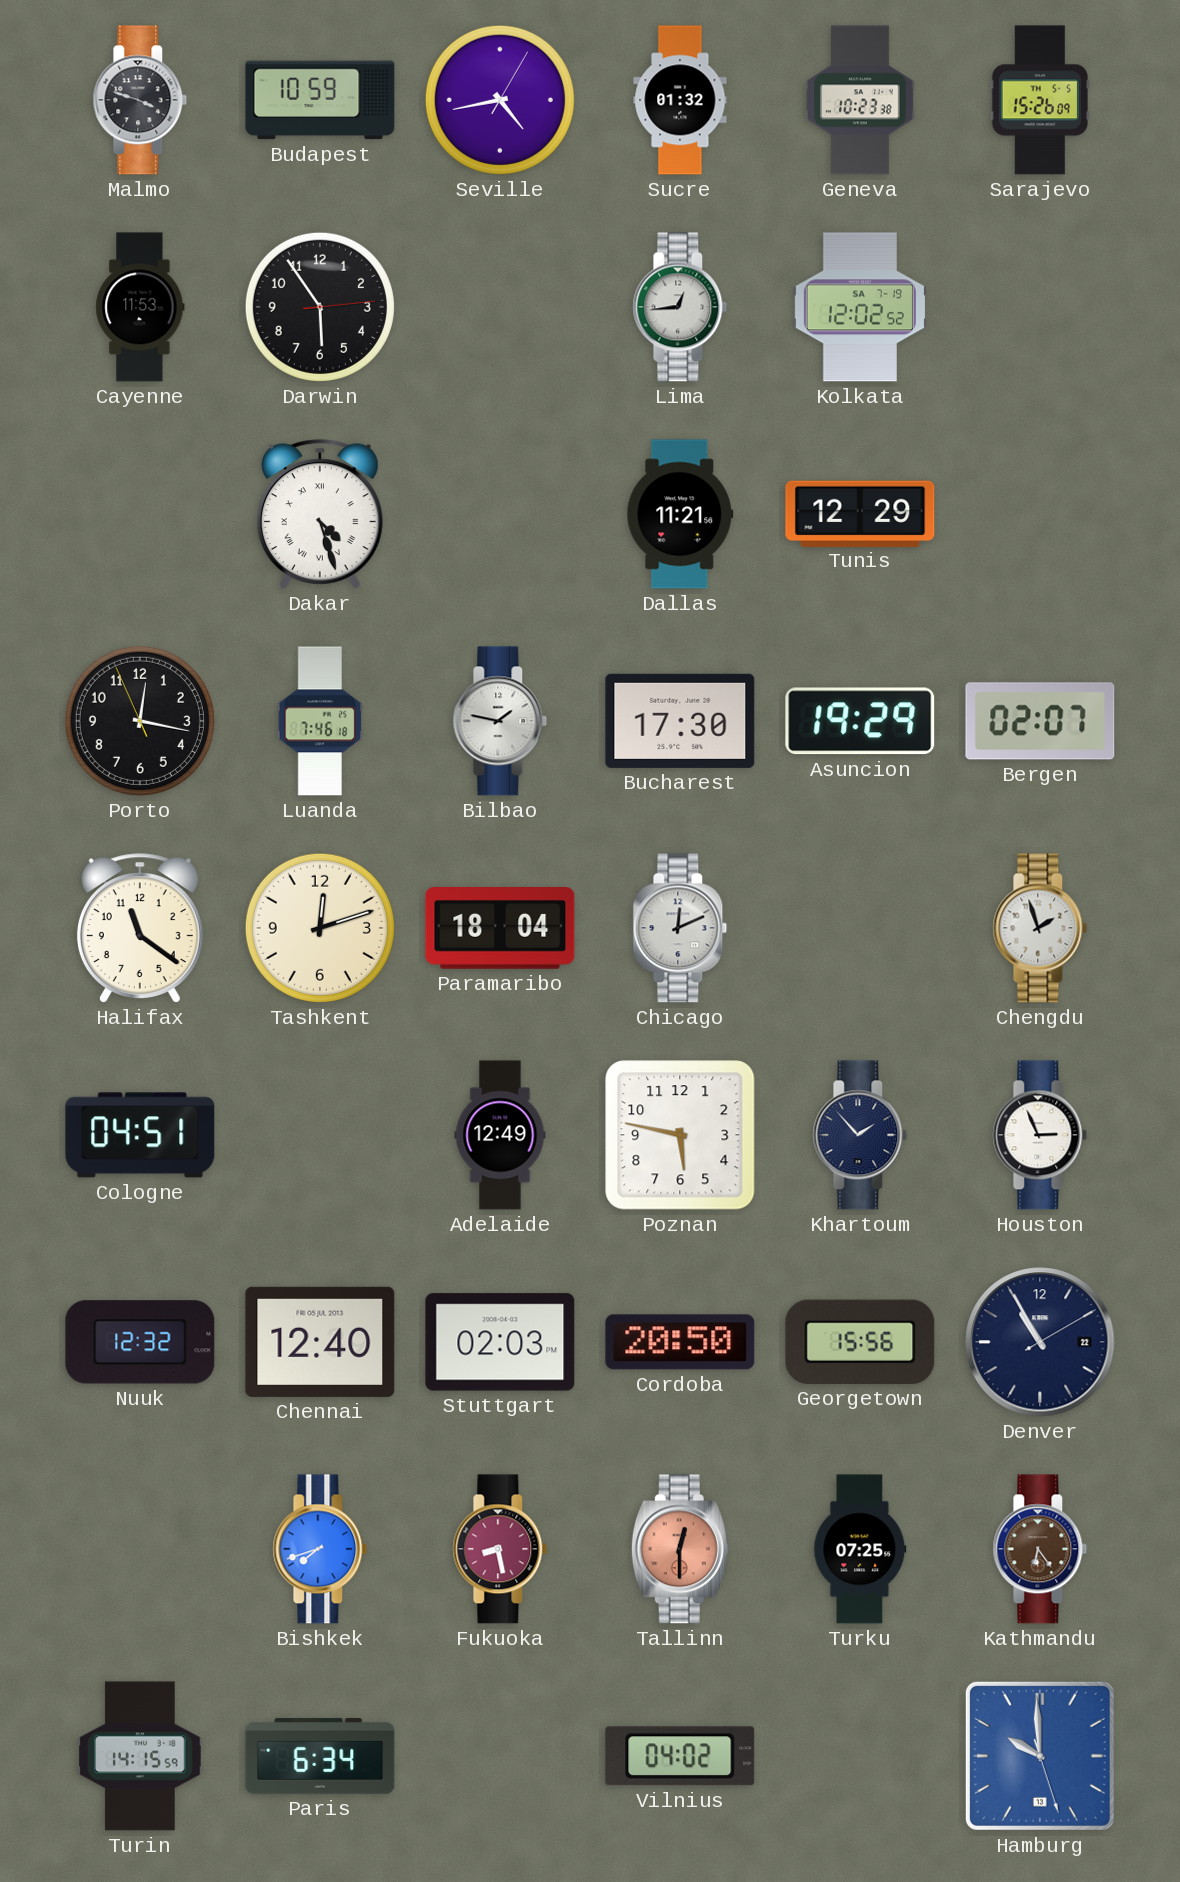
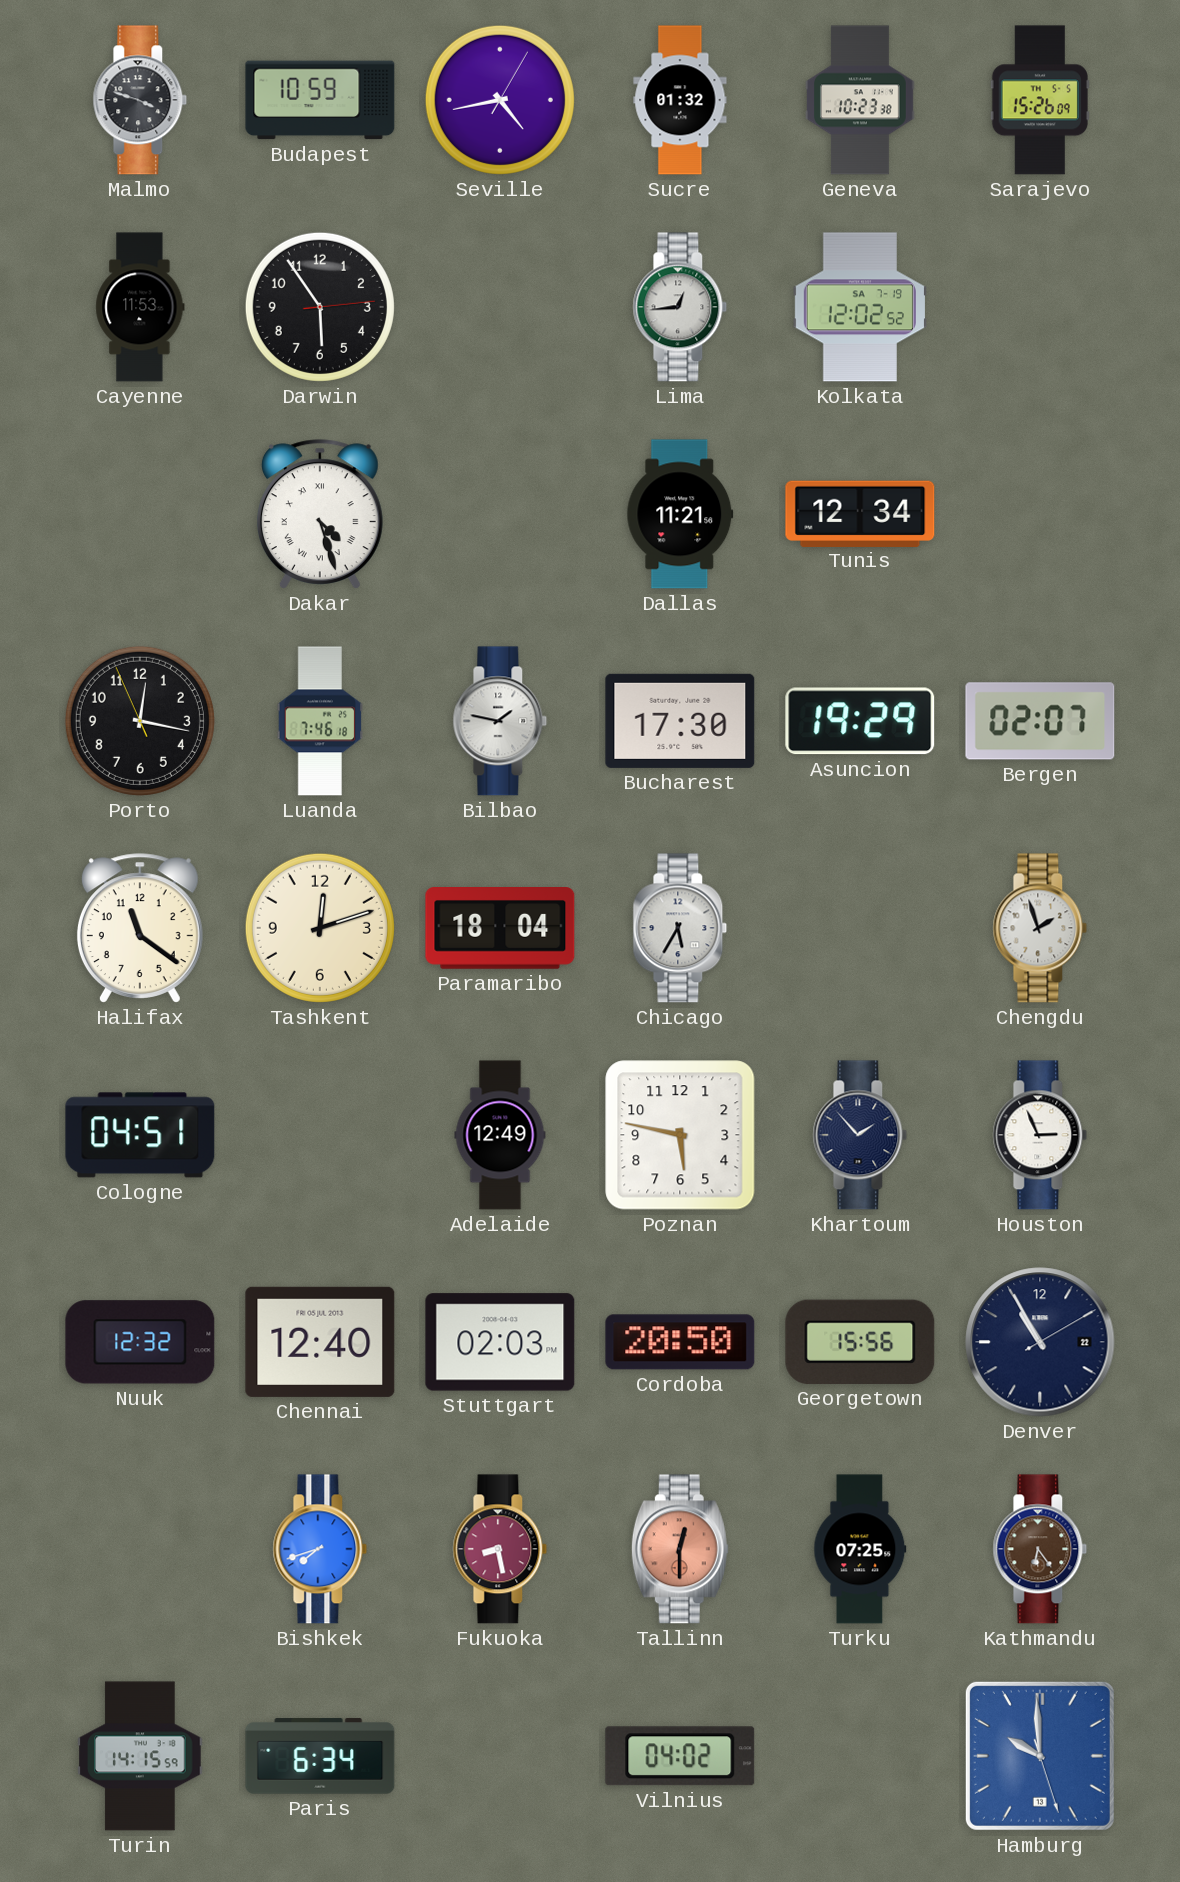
Tunis: 12:29 -> 12:34
Chicago: 12:11 -> 5:35
